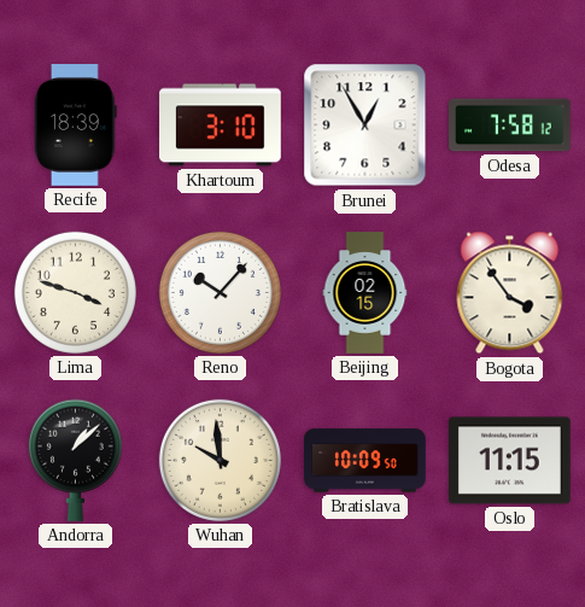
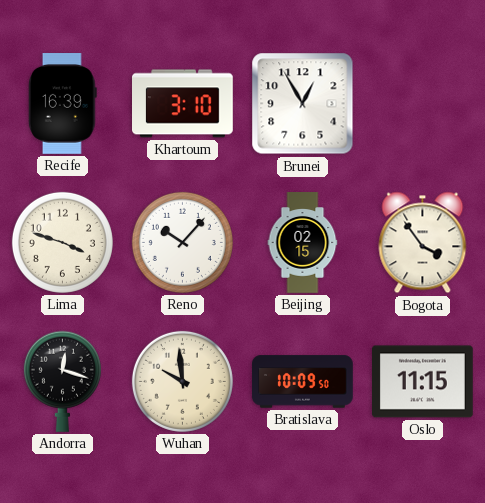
Recife: 18:39 -> 16:39
Odesa: 7:58 -> none
Andorra: 1:08 -> 12:18
